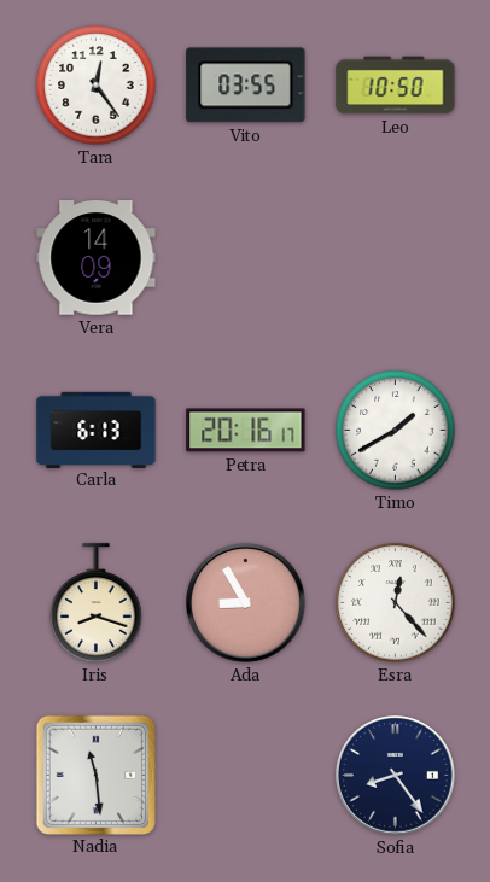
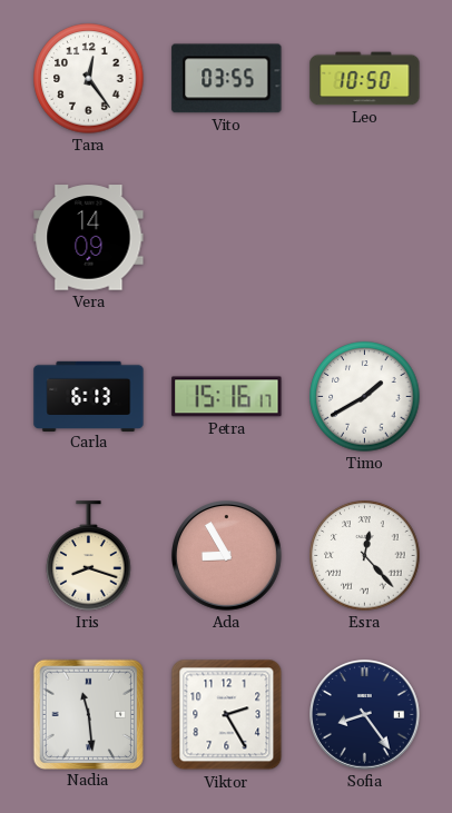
Petra: 20:16 -> 15:16
Viktor: none -> 2:25
